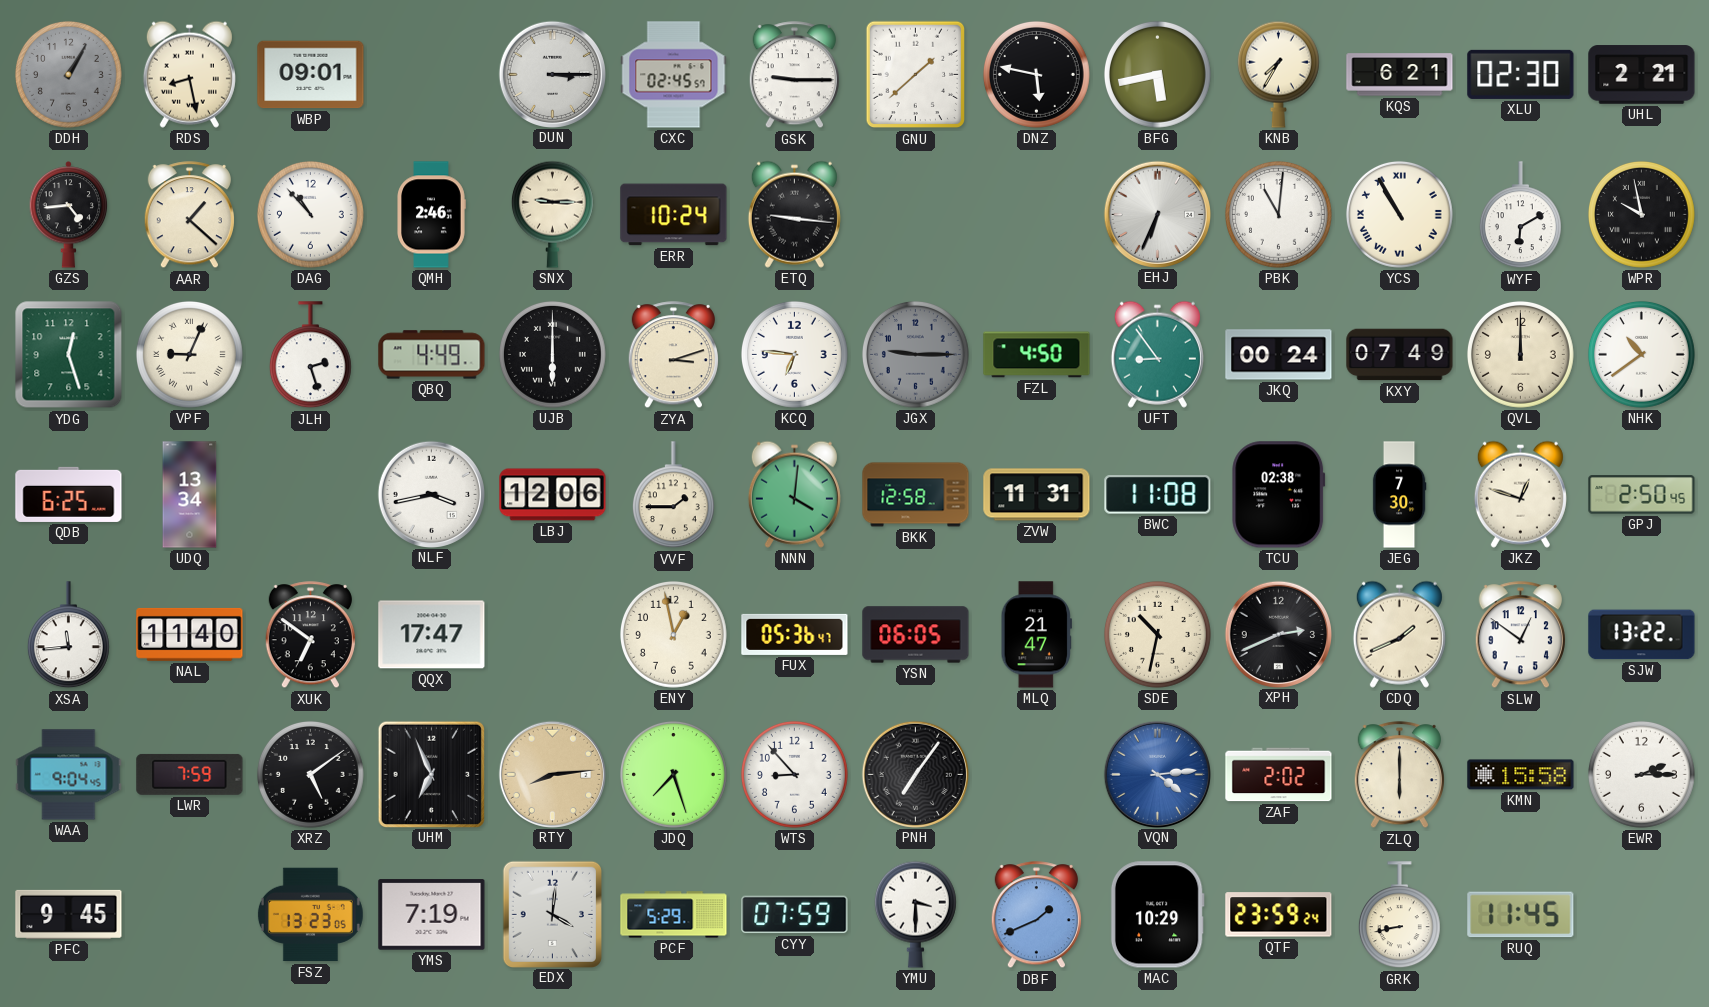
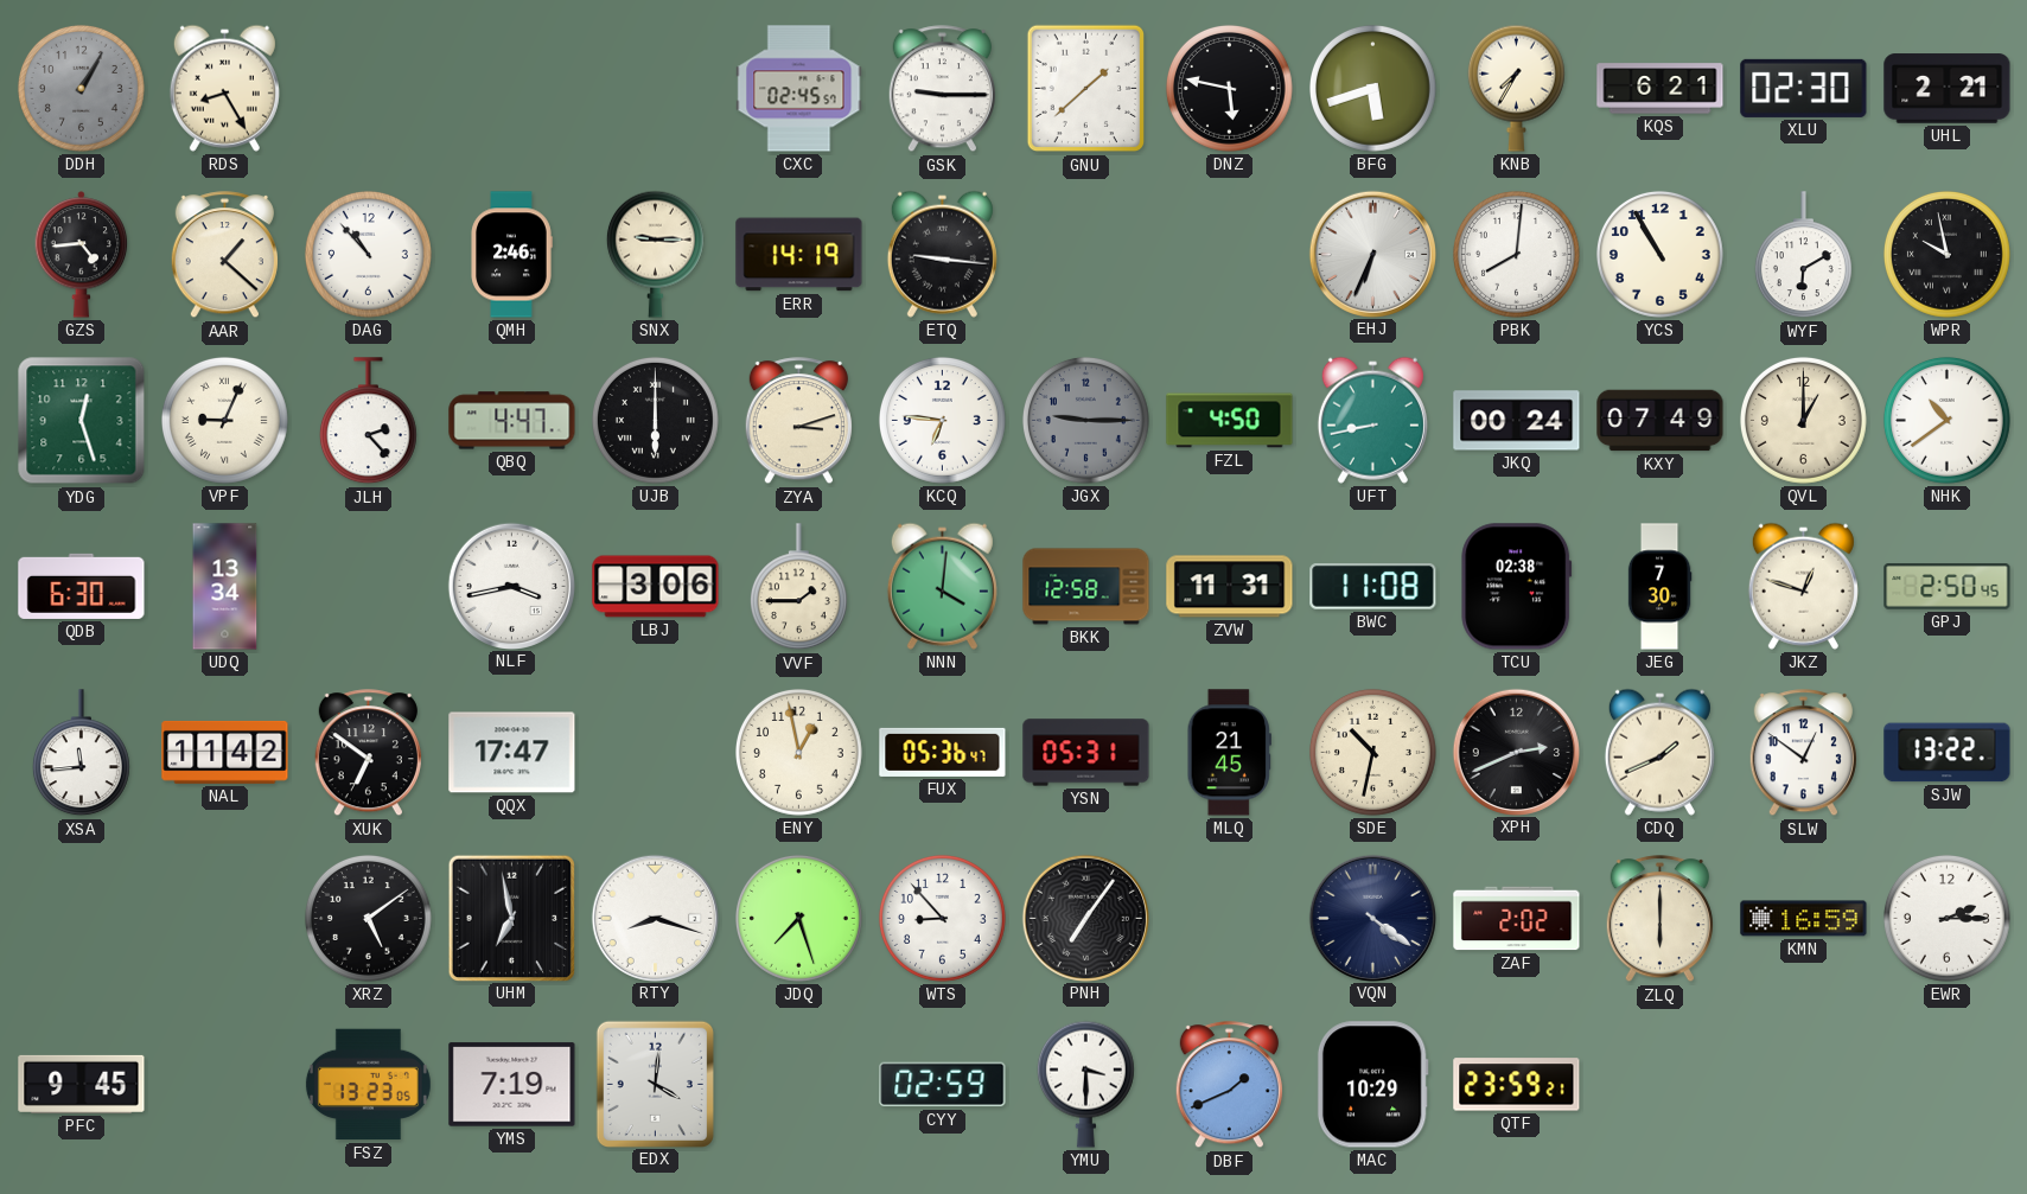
RDS: 8:28 -> 8:25
WBP: 09:01 -> none
DUN: 3:15 -> none
BFG: 5:43 -> 5:42
ERR: 10:24 -> 14:19
PBK: 11:01 -> 8:01
YCS numerals: Roman -> Arabic
JLH: 2:27 -> 2:23
QBQ: 4:49 -> 4:47
UFT: 8:54 -> 8:43
QVL: 12:00 -> 1:00
QDB: 6:25 -> 6:30
LBJ: 12:06 -> 3:06
NAL: 11:40 -> 11:42
YSN: 06:05 -> 05:31
MLQ: 21:47 -> 21:45
WAA: 9:04 -> none
LWR: 7:59 -> none
UHM: 6:56 -> 6:58
RTY: 8:14 -> 8:18
RTY dial: champagne -> white
VQN: 4:14 -> 4:21
VQN dial: blue -> navy
KMN: 15:58 -> 16:59
PCF: 5:29 -> none
CYY: 07:59 -> 02:59
QTF: 23:59:24 -> 23:59:21
GRK: 8:43 -> none
RUQ: 11:45 -> none
